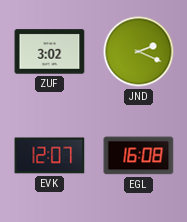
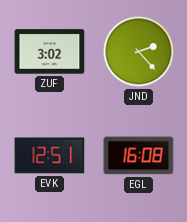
JND: 2:19 -> 2:23
EVK: 12:07 -> 12:51
